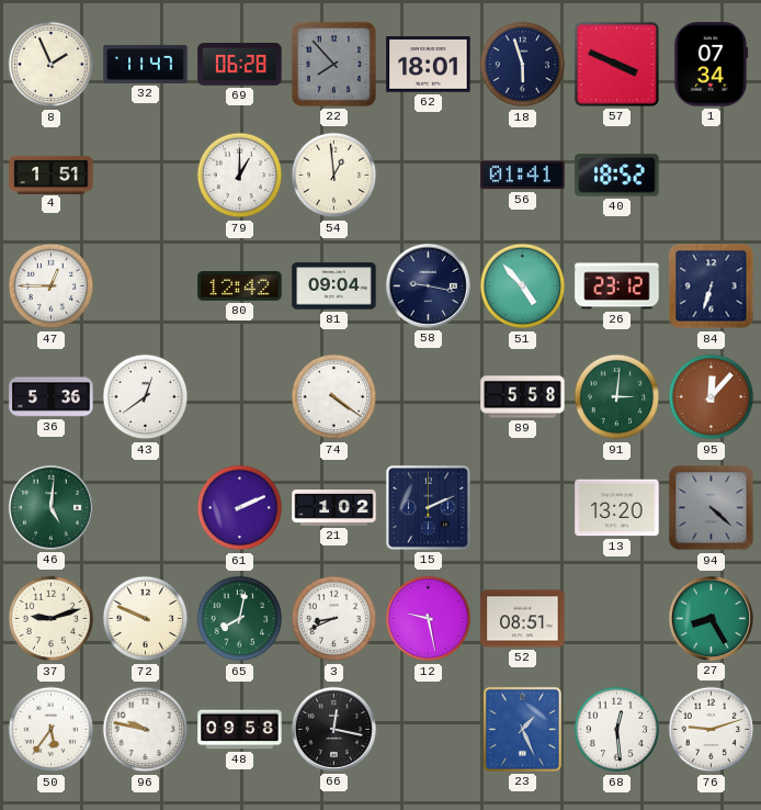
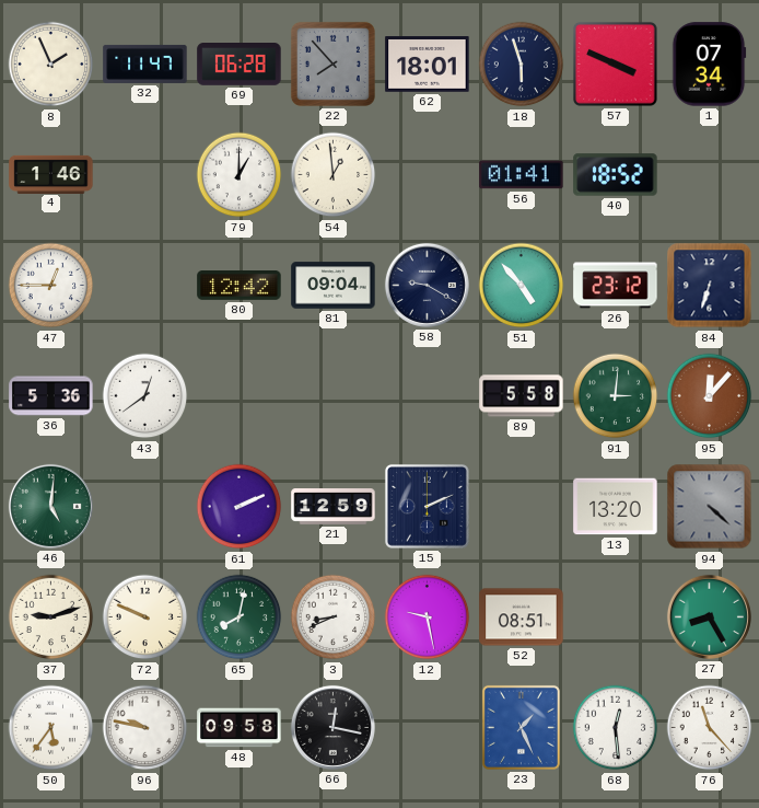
4: 1:51 -> 1:46
58: 9:17 -> 9:20
74: 4:21 -> none
21: 1:02 -> 12:59
76: 9:12 -> 11:23
